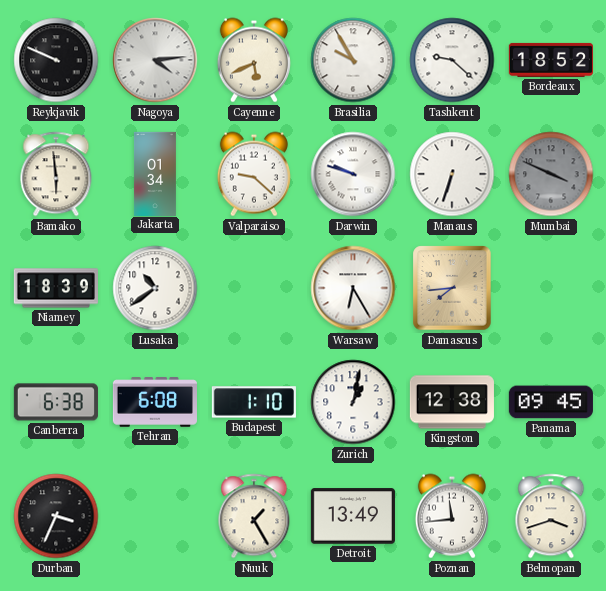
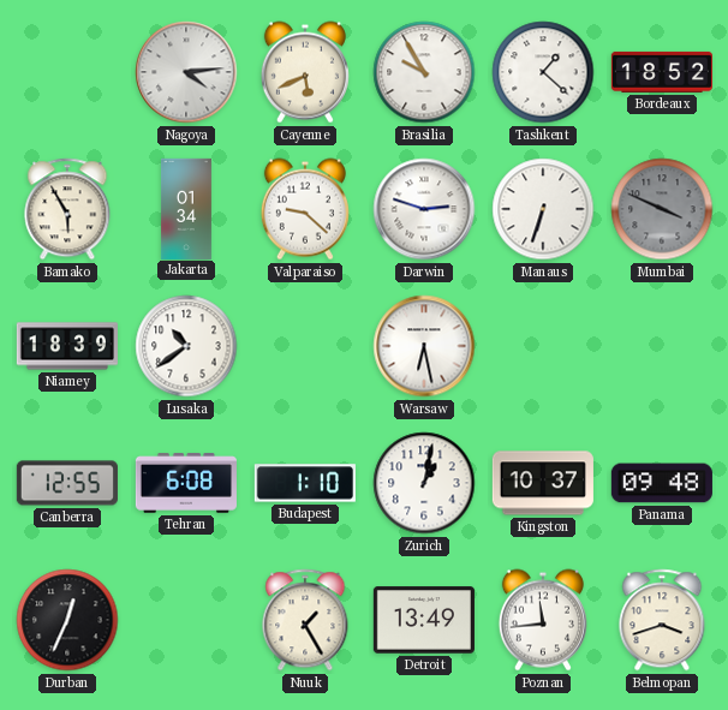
Reykjavik: 9:49 -> none
Tashkent: 9:22 -> 1:22
Bamako: 5:59 -> 5:55
Darwin: 9:48 -> 2:48
Warsaw: 6:25 -> 6:28
Damascus: 7:44 -> none
Canberra: 6:38 -> 12:55
Kingston: 12:38 -> 10:37
Panama: 09:45 -> 09:48
Durban: 3:34 -> 12:34
